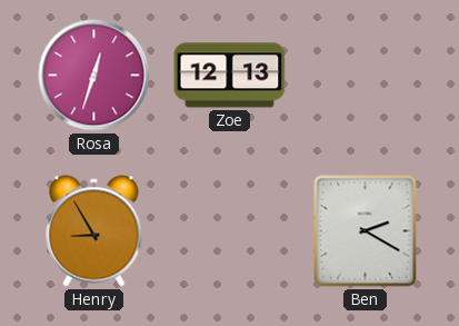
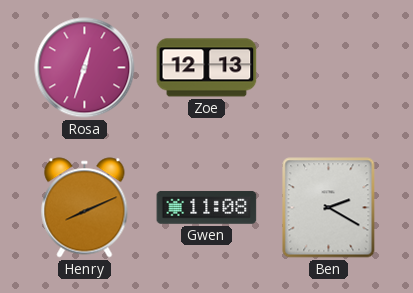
Henry: 8:55 -> 8:11
Gwen: none -> 11:08
